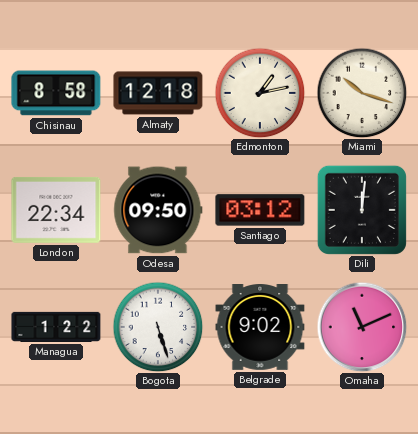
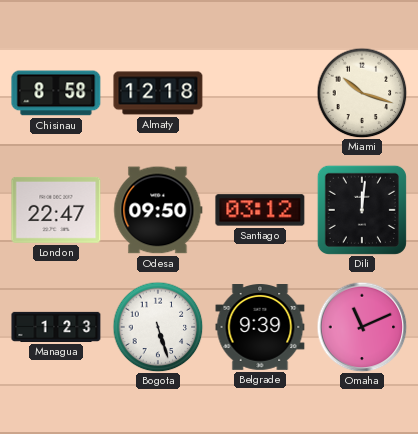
Edmonton: 1:13 -> none
London: 22:34 -> 22:47
Managua: 1:22 -> 1:23
Belgrade: 9:02 -> 9:39
